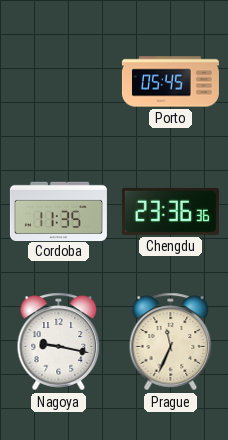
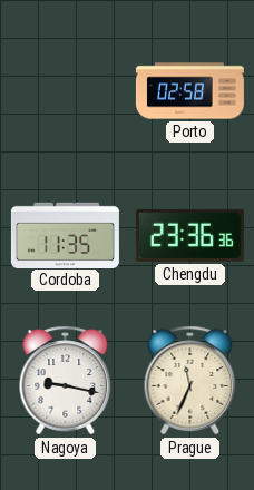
Porto: 05:45 -> 02:58
